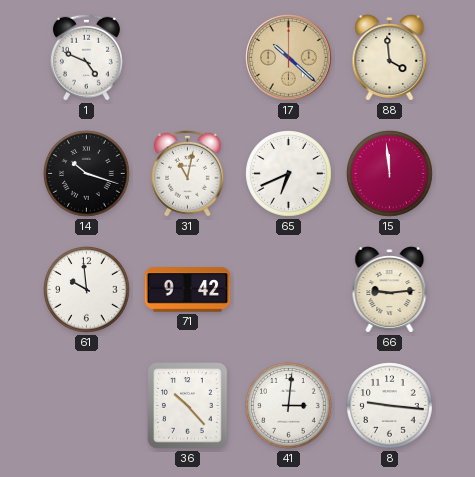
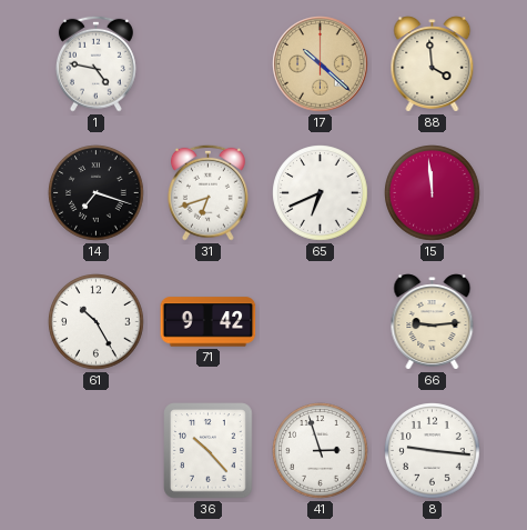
1: 4:49 -> 4:47
14: 10:18 -> 7:18
31: 11:02 -> 6:42
61: 9:59 -> 10:25
41: 3:01 -> 2:57
